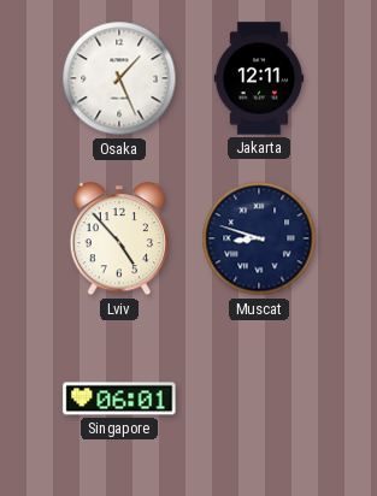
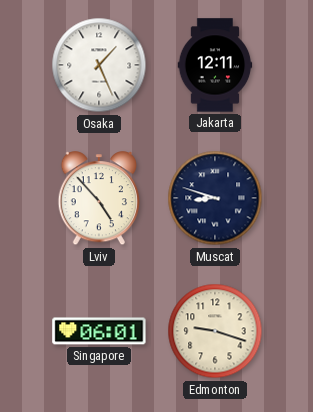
Edmonton: none -> 9:18
